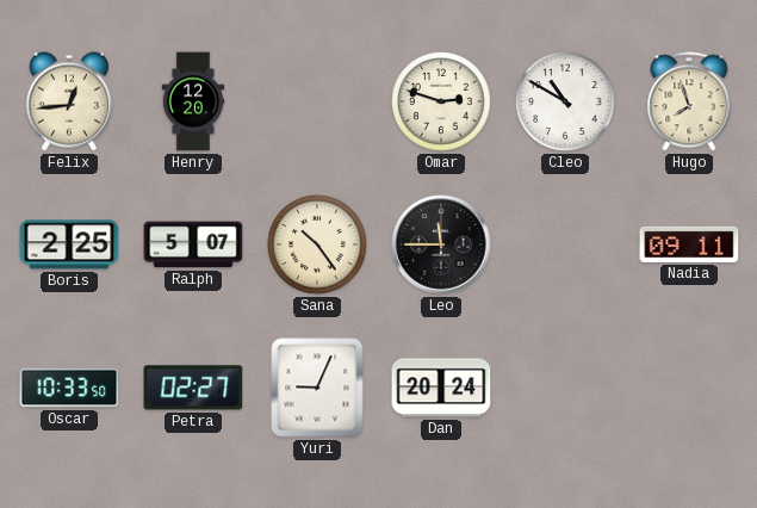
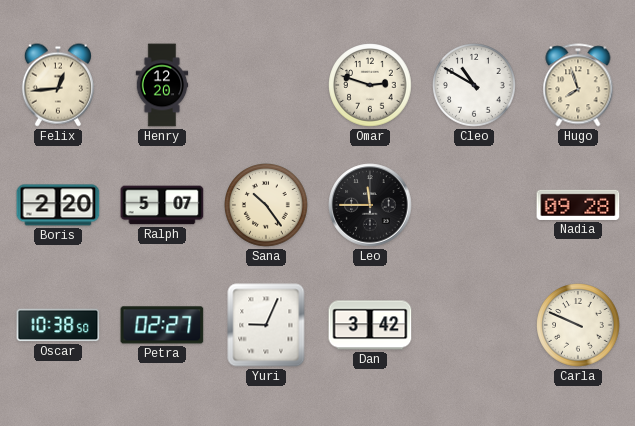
Boris: 2:25 -> 2:20
Nadia: 09:11 -> 09:28
Oscar: 10:33 -> 10:38
Dan: 20:24 -> 3:42
Carla: none -> 9:49
